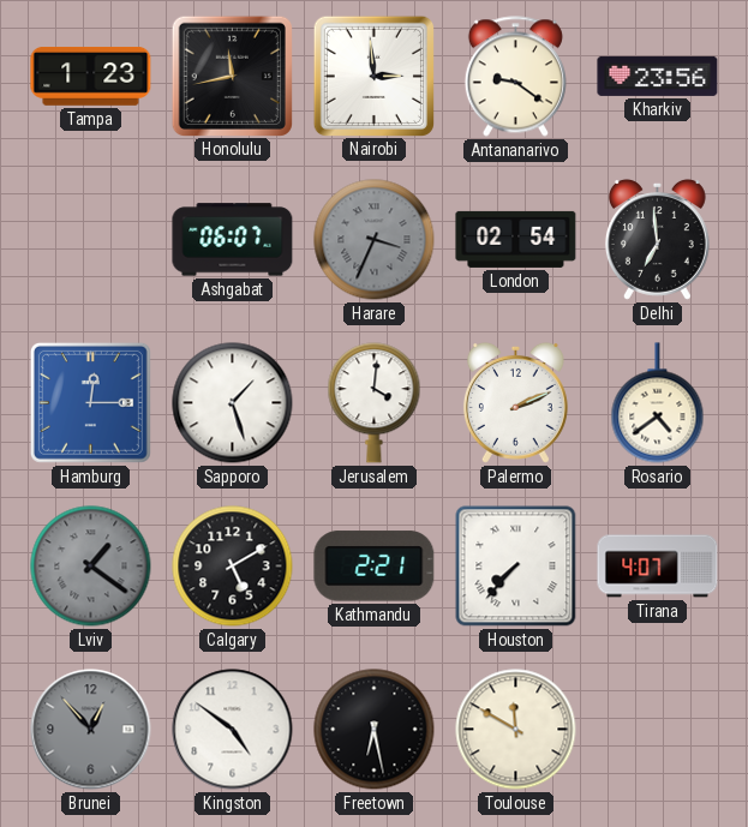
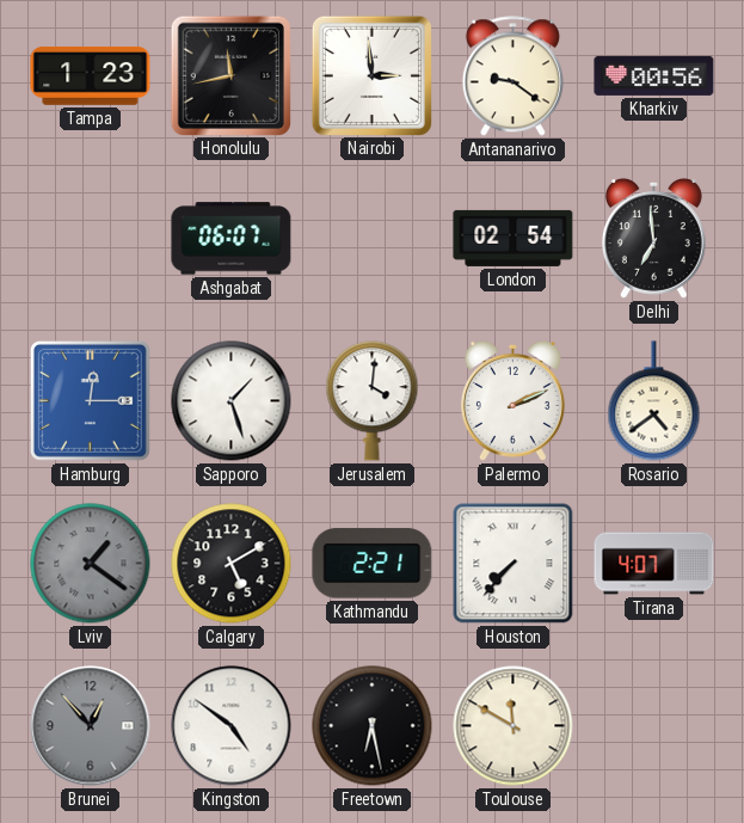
Kharkiv: 23:56 -> 00:56
Harare: 3:34 -> none
